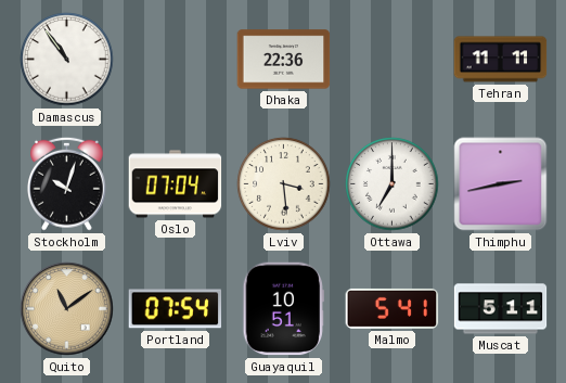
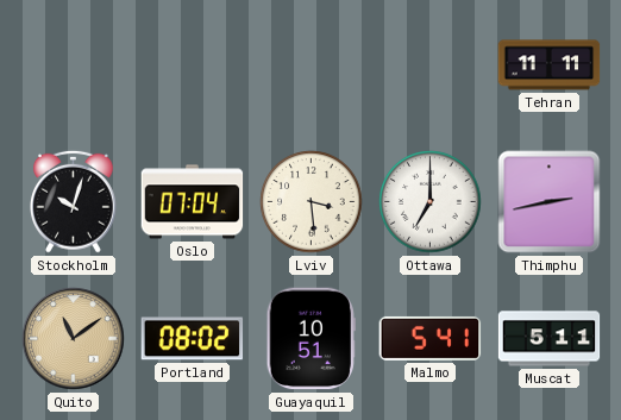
Damascus: 10:54 -> none
Dhaka: 22:36 -> none
Portland: 07:54 -> 08:02
